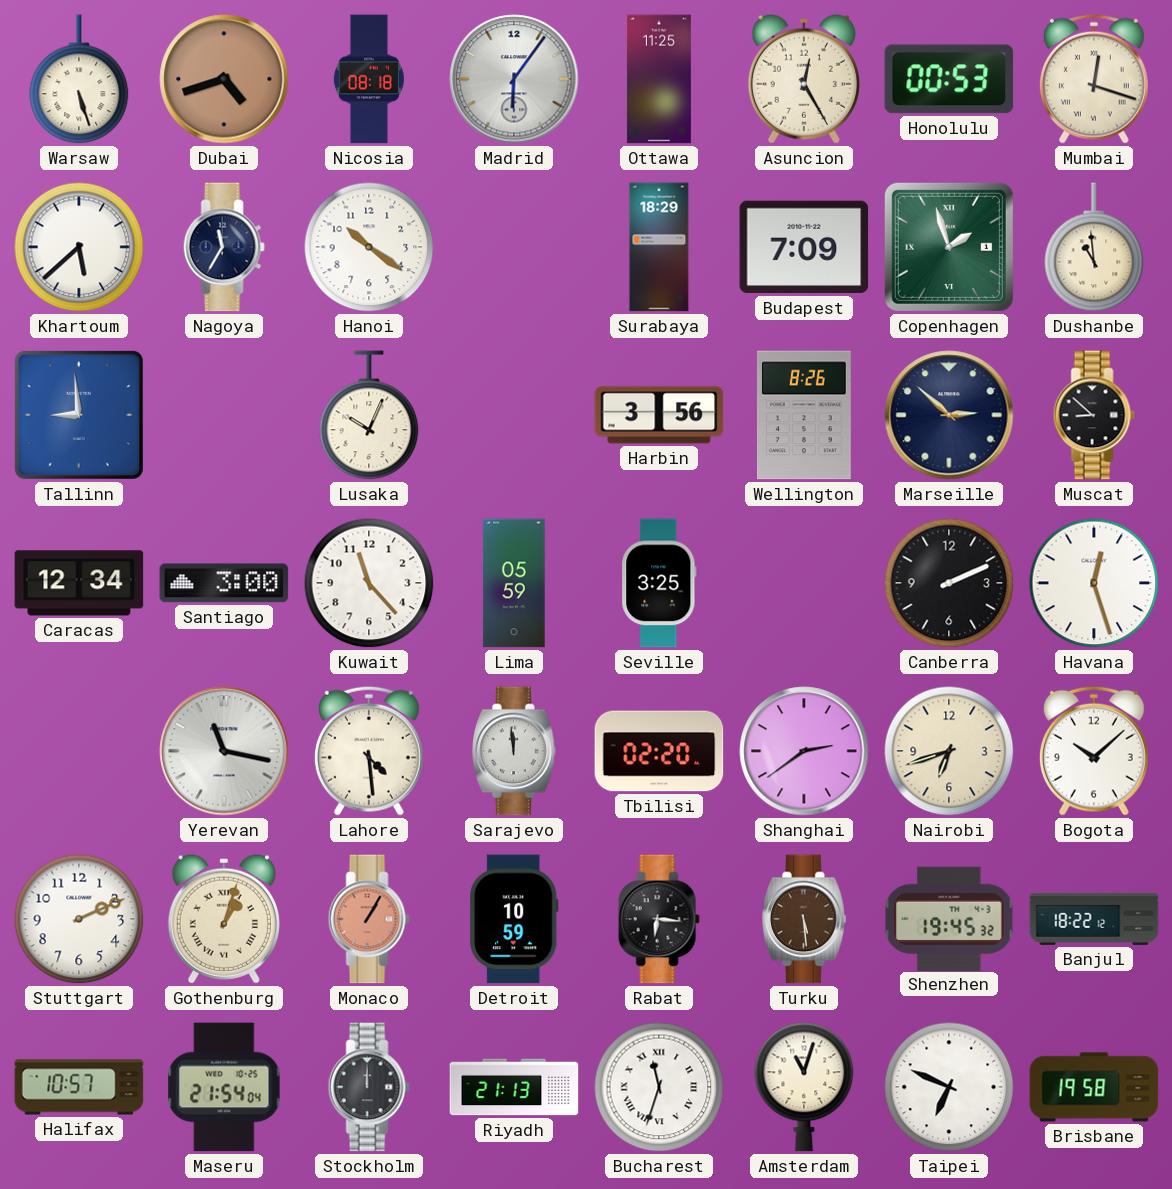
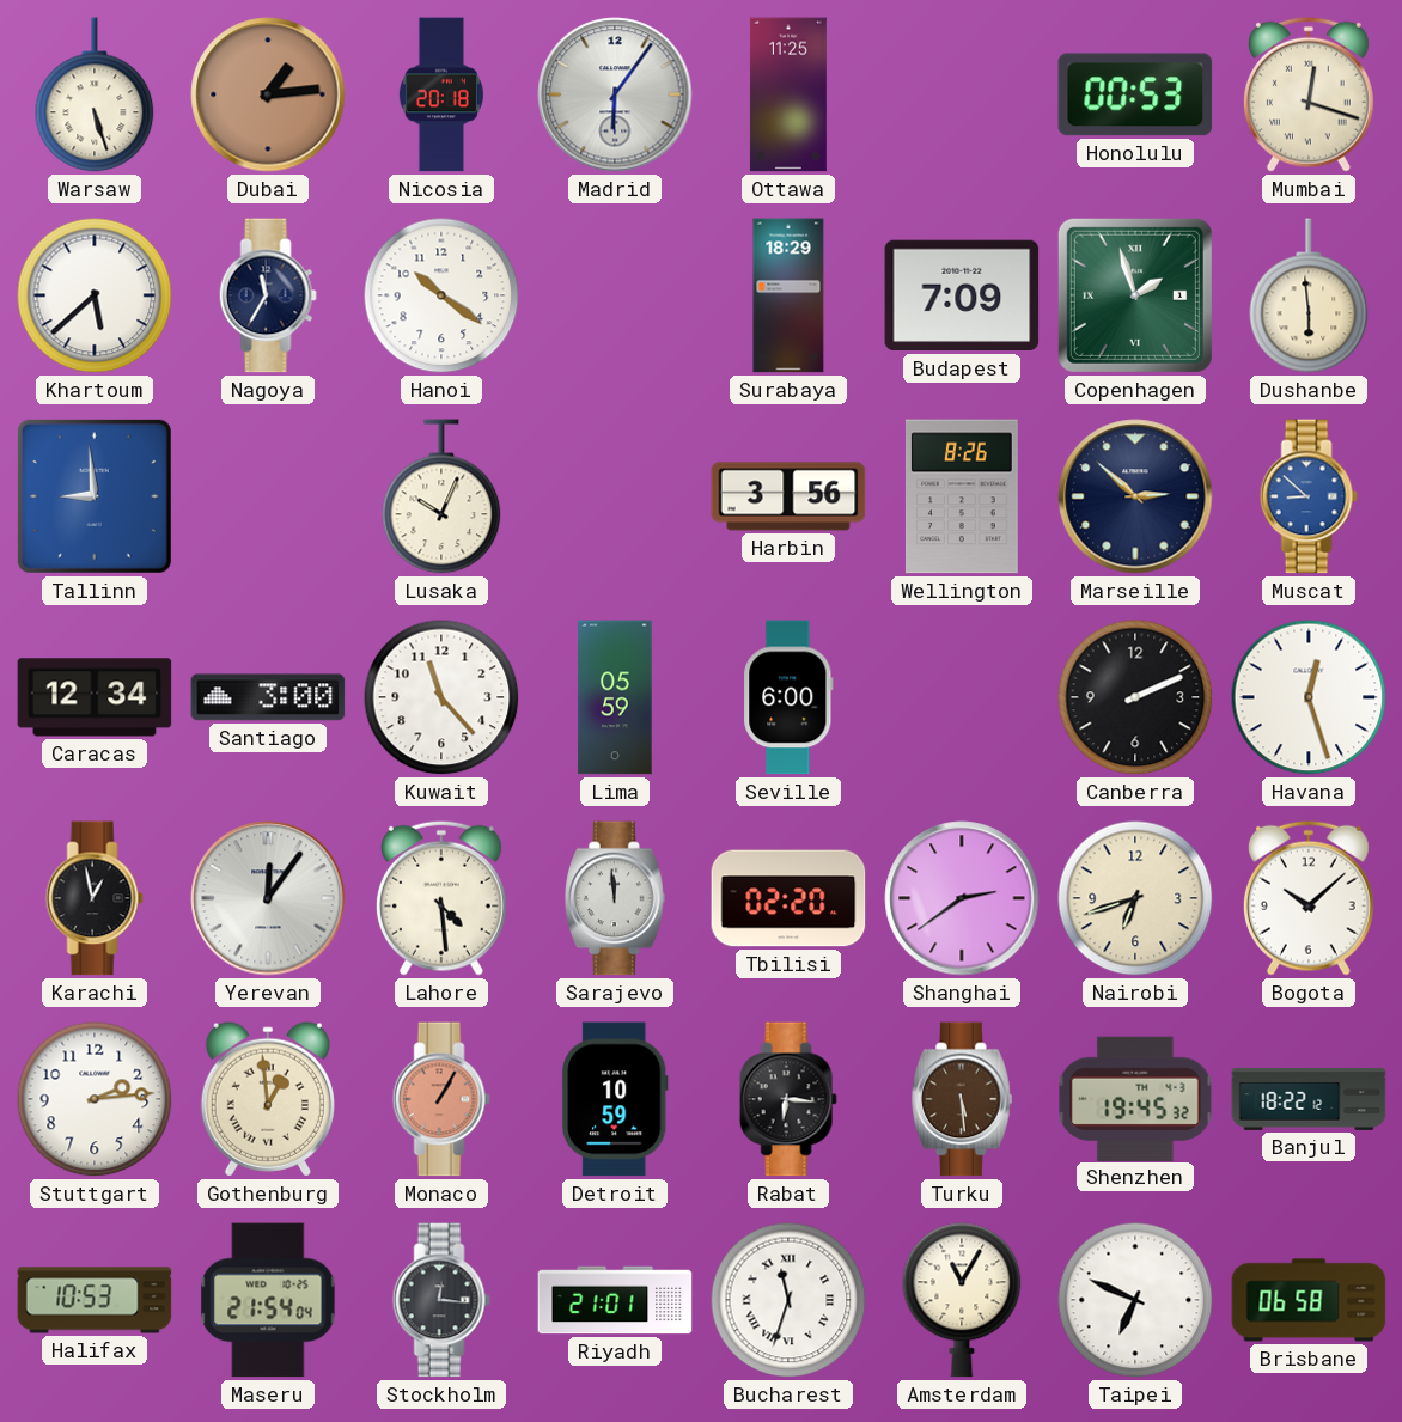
Dubai: 4:42 -> 1:14
Nicosia: 08:18 -> 20:18
Asuncion: 12:25 -> none
Dushanbe: 10:59 -> 5:59
Muscat dial: black -> blue
Seville: 3:25 -> 6:00
Karachi: none -> 12:58
Yerevan: 11:17 -> 12:06
Stuttgart: 2:11 -> 2:14
Gothenburg: 1:03 -> 12:59
Halifax: 10:57 -> 10:53
Stockholm: 12:00 -> 12:16
Riyadh: 21:13 -> 21:01
Amsterdam: 11:03 -> 11:05
Brisbane: 19:58 -> 06:58
